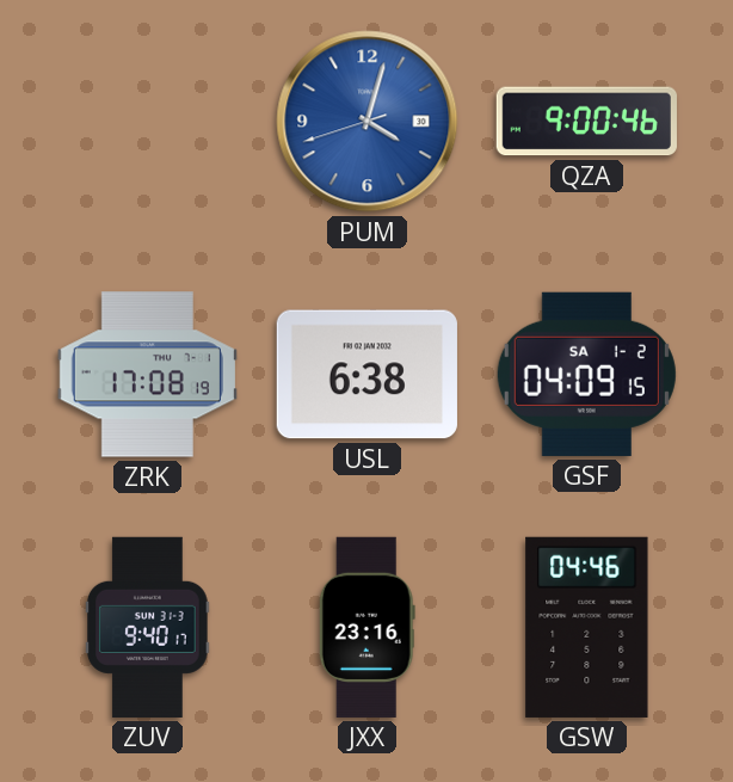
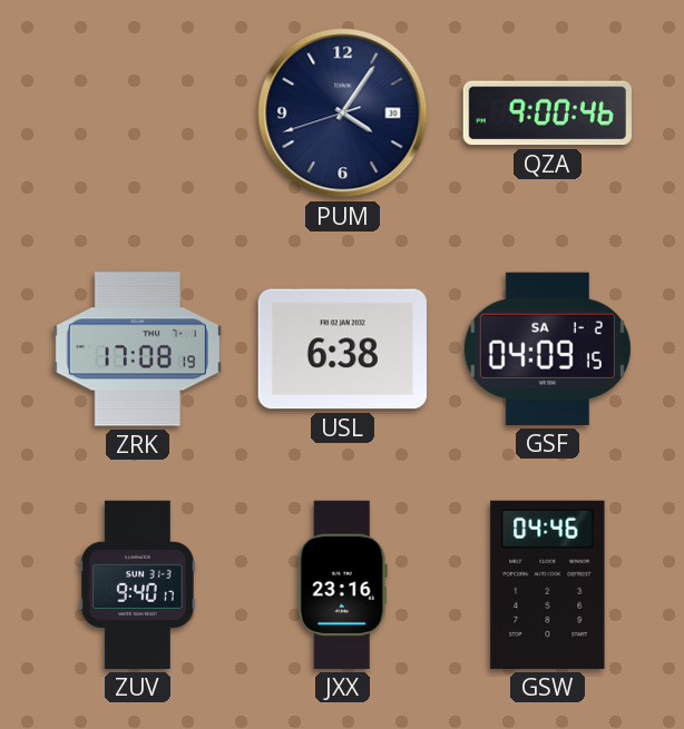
PUM: 4:02 -> 4:05
PUM dial: blue -> navy
